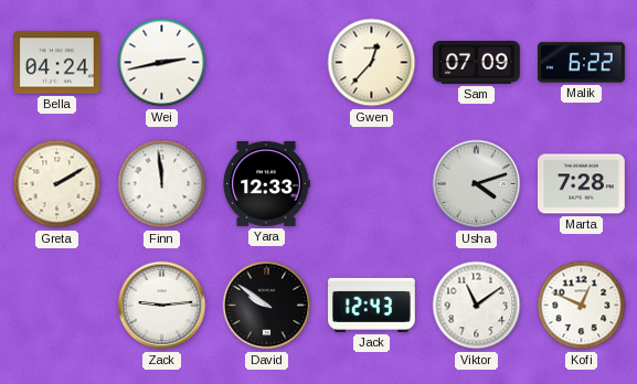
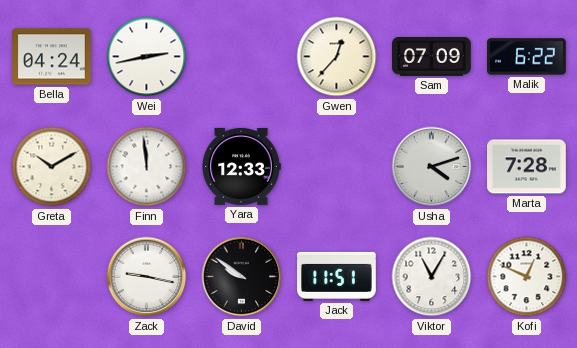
Greta: 2:10 -> 10:10
Zack: 9:14 -> 9:17
Jack: 12:43 -> 11:51
Viktor: 11:09 -> 11:05
